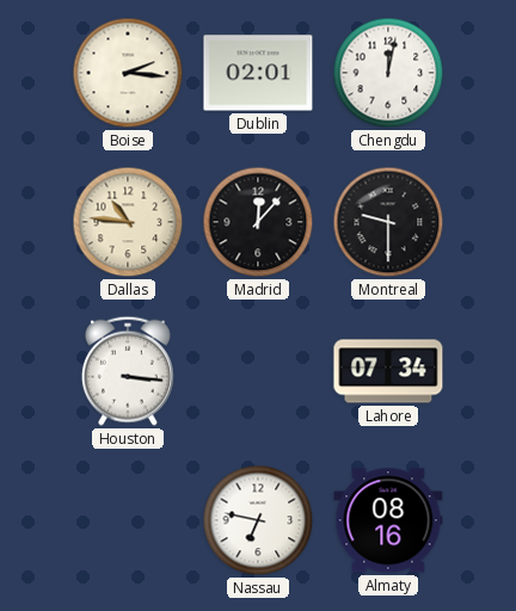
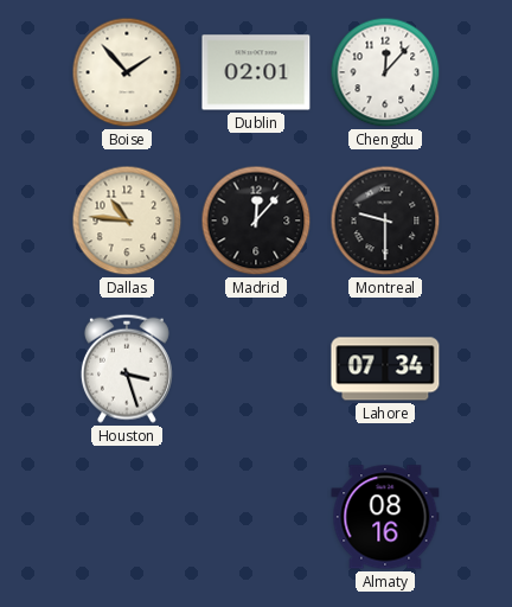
Boise: 2:16 -> 1:53
Chengdu: 12:02 -> 12:07
Houston: 3:16 -> 3:27
Nassau: 6:47 -> none
